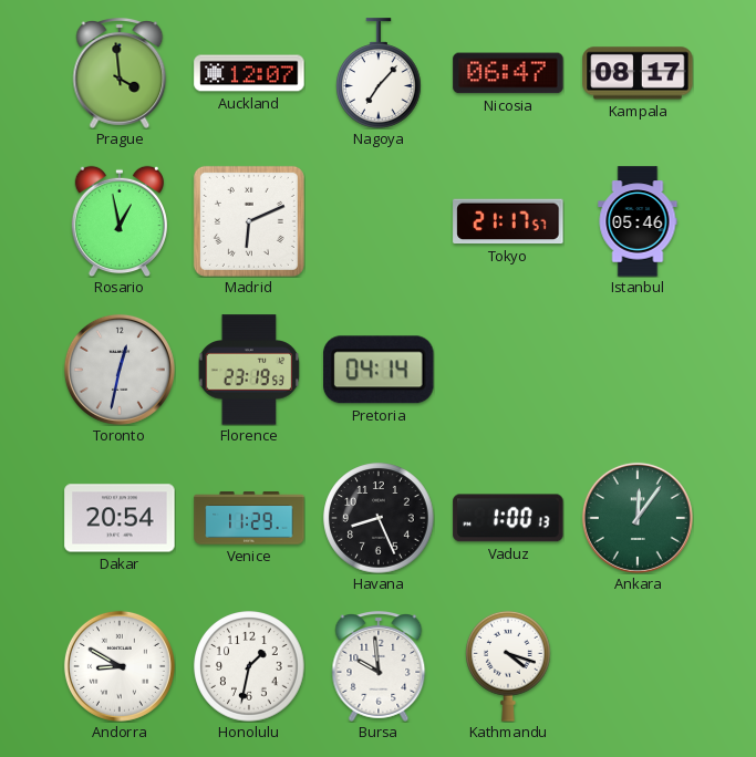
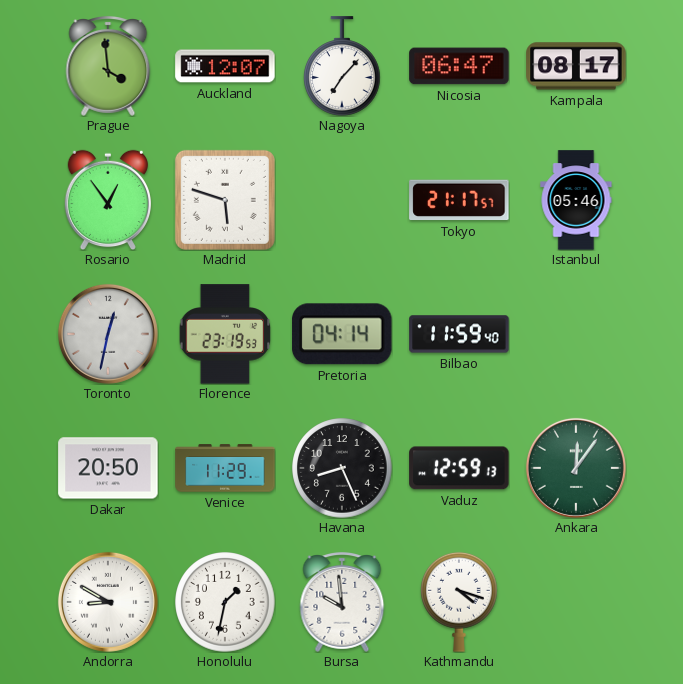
Rosario: 12:58 -> 12:54
Madrid: 6:11 -> 5:48
Bilbao: none -> 11:59
Dakar: 20:54 -> 20:50
Vaduz: 1:00 -> 12:59
